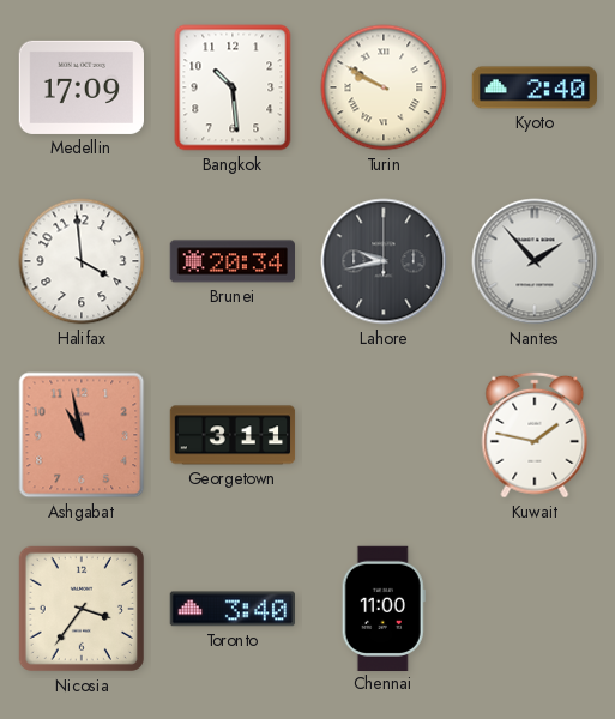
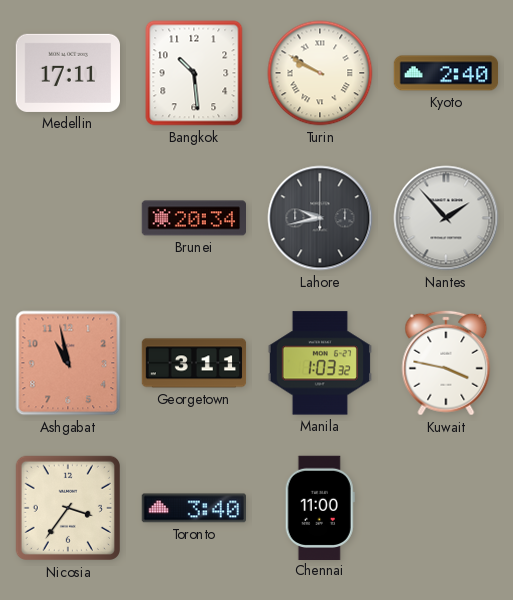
Medellin: 17:09 -> 17:11
Halifax: 3:59 -> none
Manila: none -> 1:03
Kuwait: 1:47 -> 3:47
